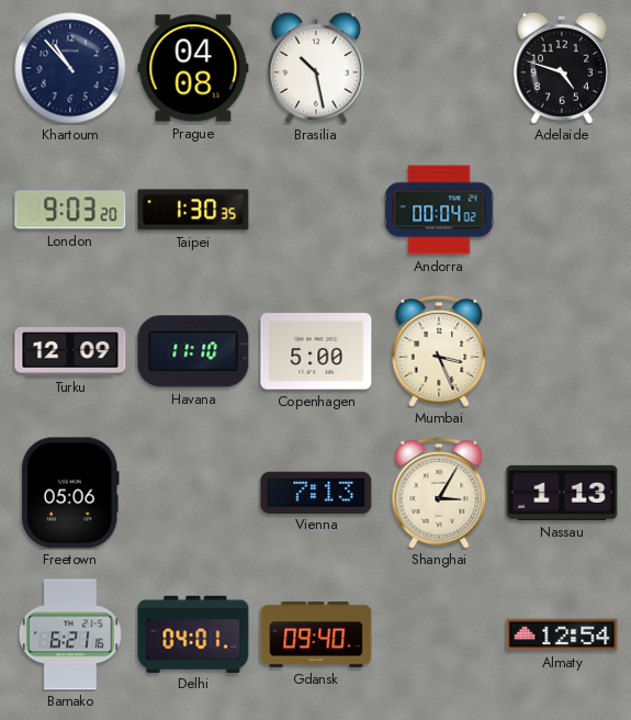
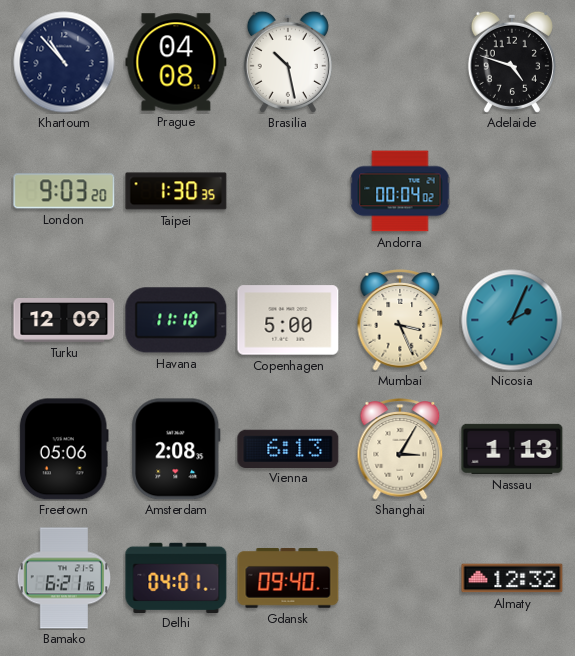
Nicosia: none -> 2:04
Amsterdam: none -> 2:08
Vienna: 7:13 -> 6:13
Almaty: 12:54 -> 12:32
